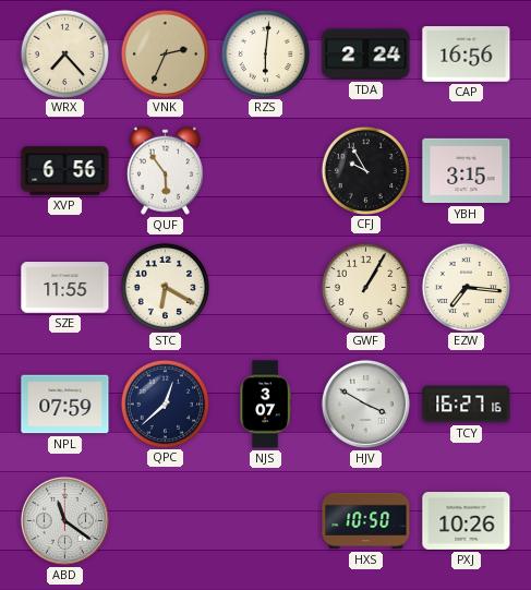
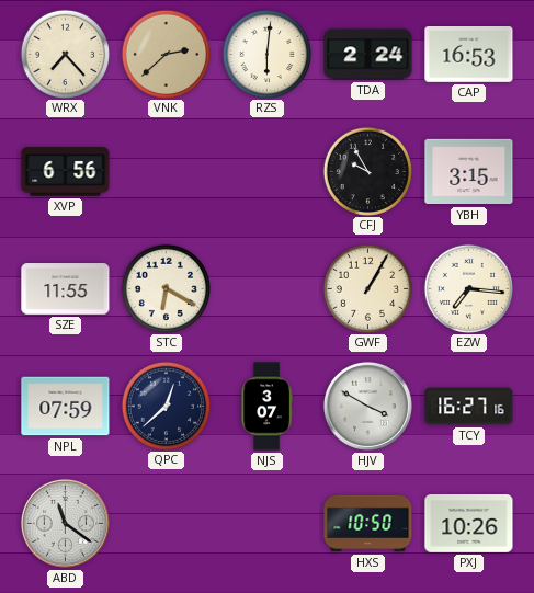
VNK: 2:34 -> 2:38
CAP: 16:56 -> 16:53
QUF: 5:54 -> none
